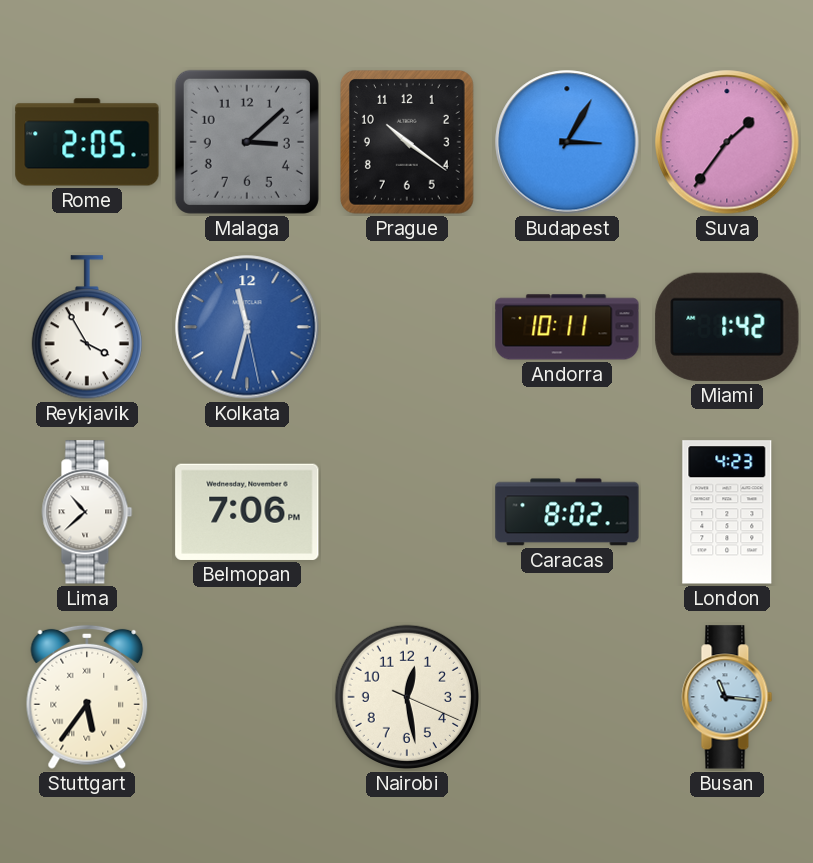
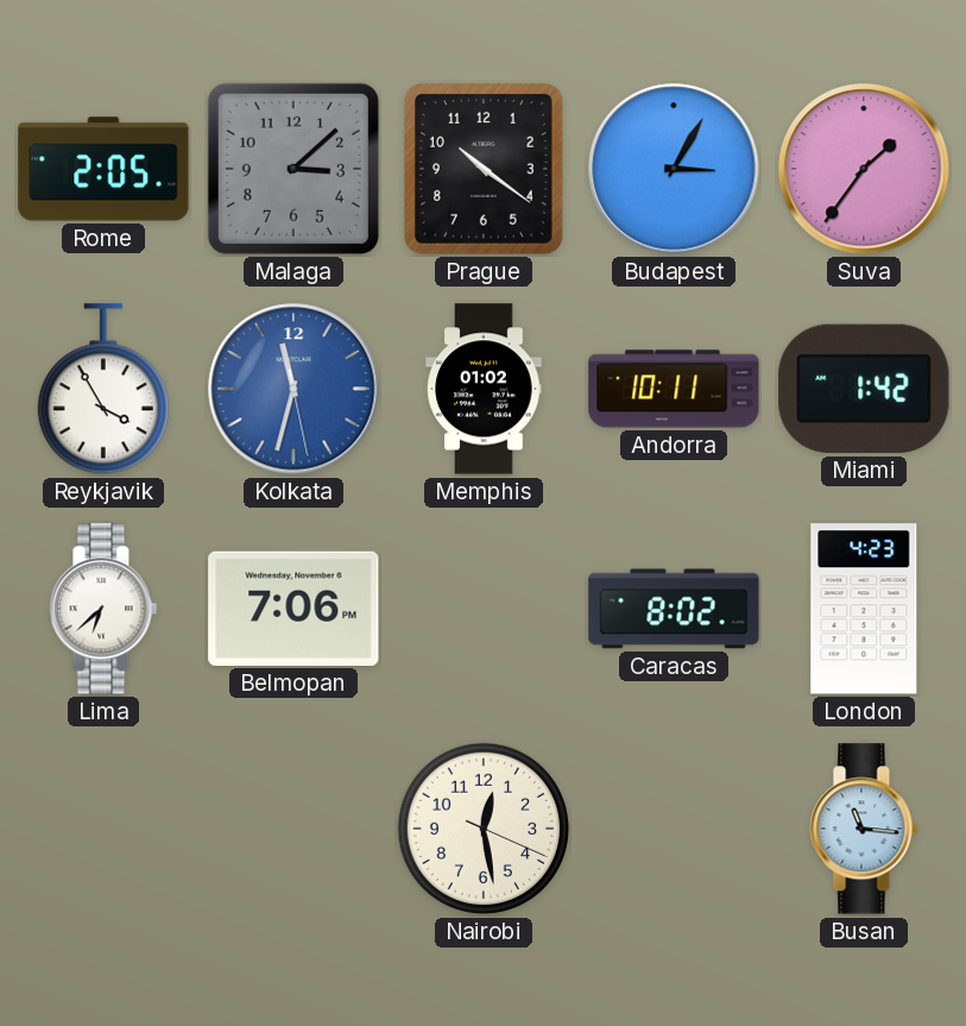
Memphis: none -> 01:02
Lima: 10:38 -> 6:38
Stuttgart: 5:36 -> none
